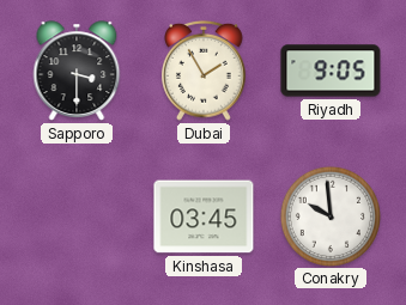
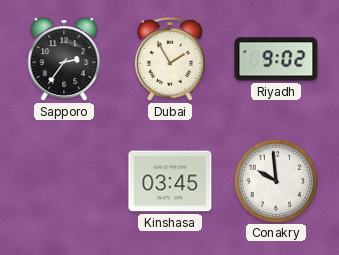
Sapporo: 3:30 -> 2:36
Riyadh: 9:05 -> 9:02
